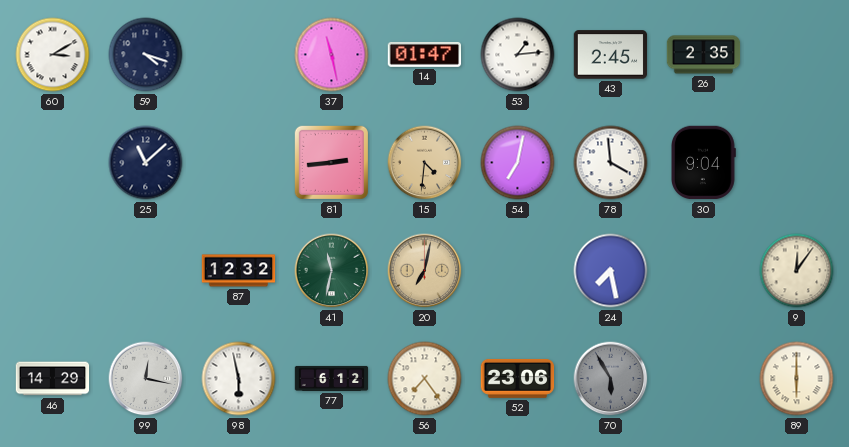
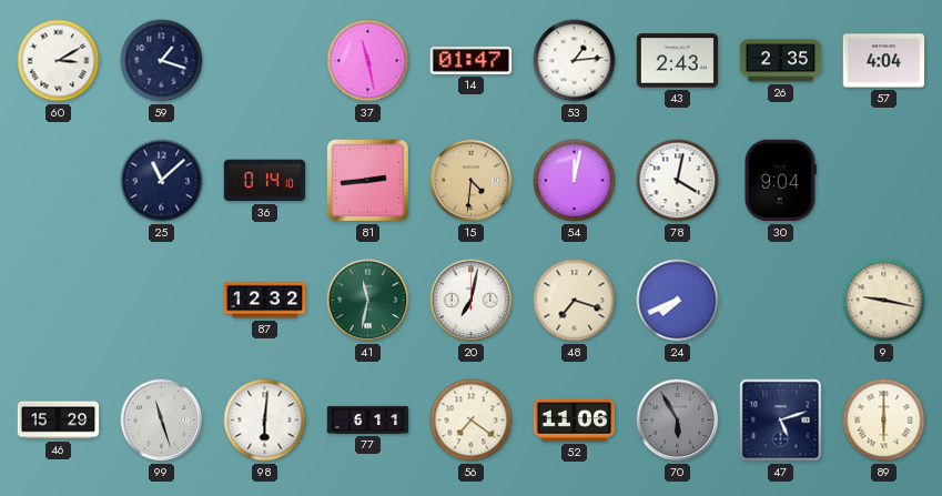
59: 4:18 -> 1:18
43: 2:45 -> 2:43
57: none -> 4:04
36: none -> 0:14
54: 7:02 -> 12:02
78: 3:59 -> 4:02
20 dial: champagne -> white
48: none -> 7:18
24: 7:28 -> 7:41
9: 12:06 -> 9:17
46: 14:29 -> 15:29
99: 12:17 -> 11:27
98: 5:58 -> 6:01
77: 6:12 -> 6:11
56: 7:24 -> 7:21
52: 23:06 -> 11:06
47: none -> 5:12
